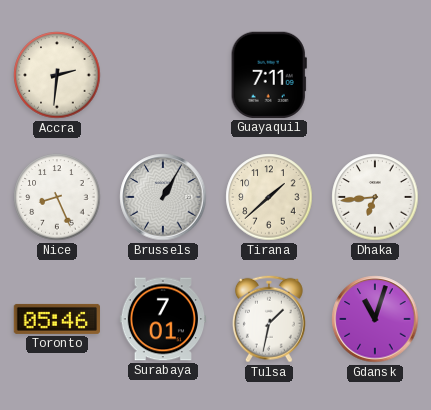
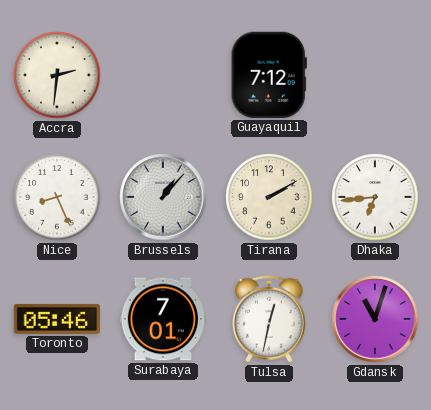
Guayaquil: 7:11 -> 7:12
Brussels: 1:05 -> 1:07
Tirana: 1:38 -> 2:10
Tulsa: 1:32 -> 12:32
